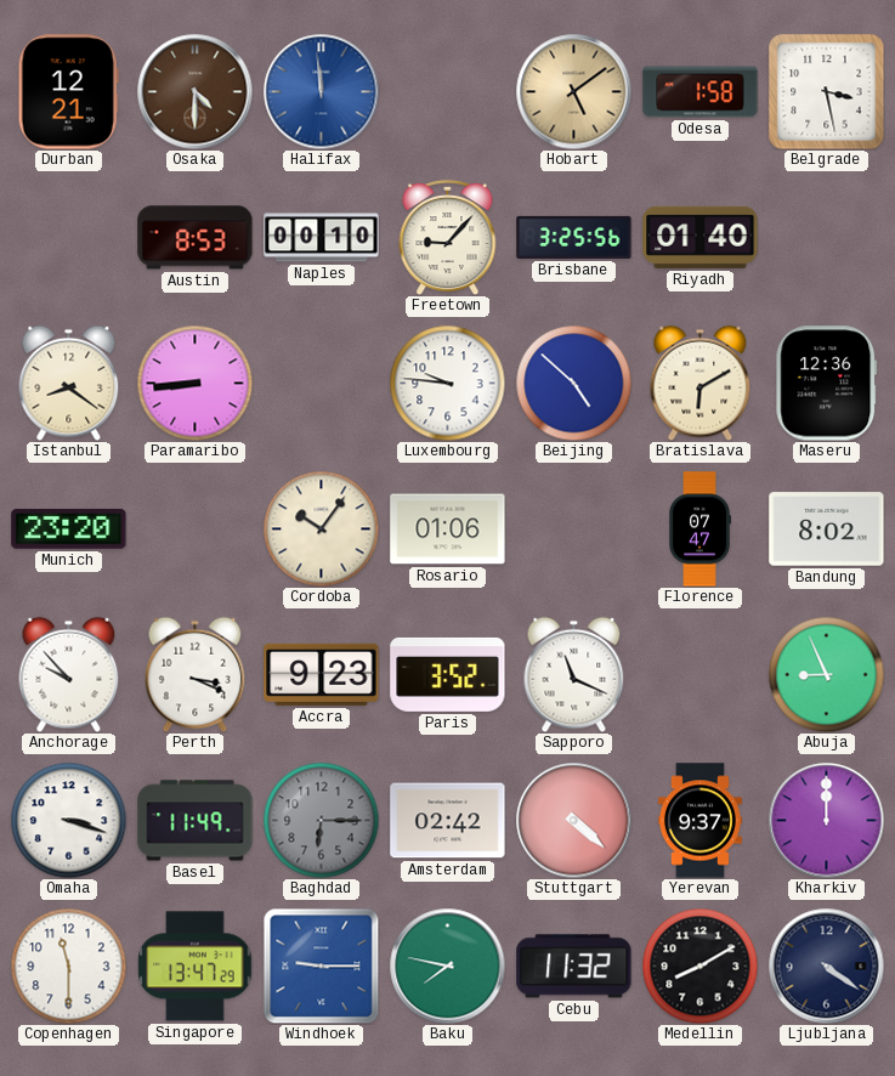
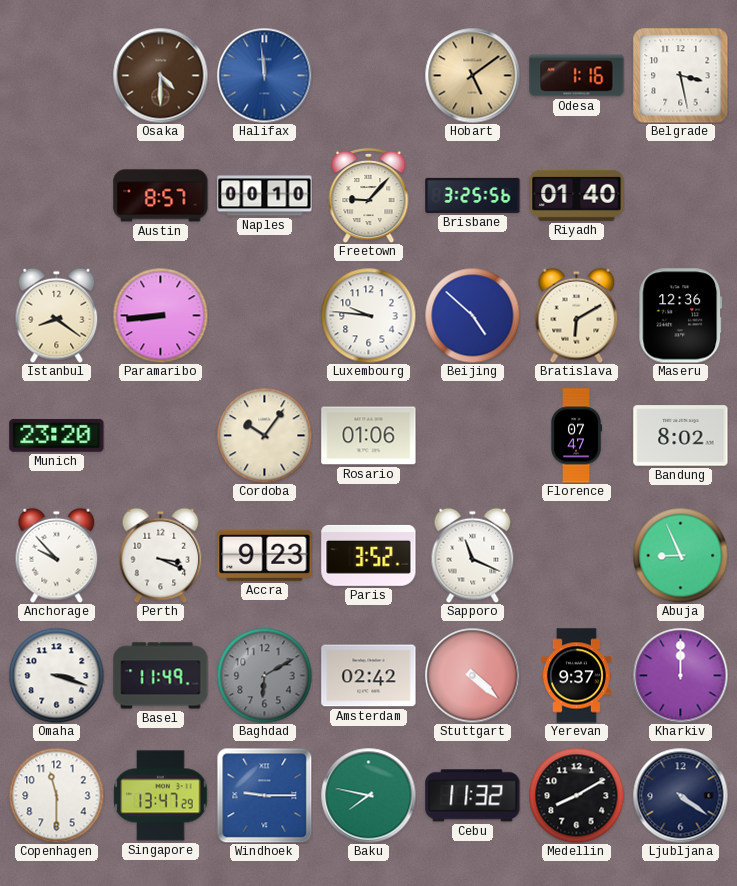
Durban: 12:21 -> none
Odesa: 1:58 -> 1:16
Austin: 8:53 -> 8:57
Baghdad: 6:15 -> 6:10
